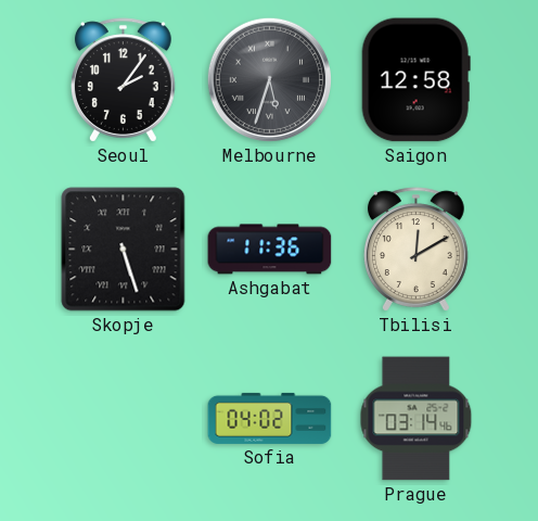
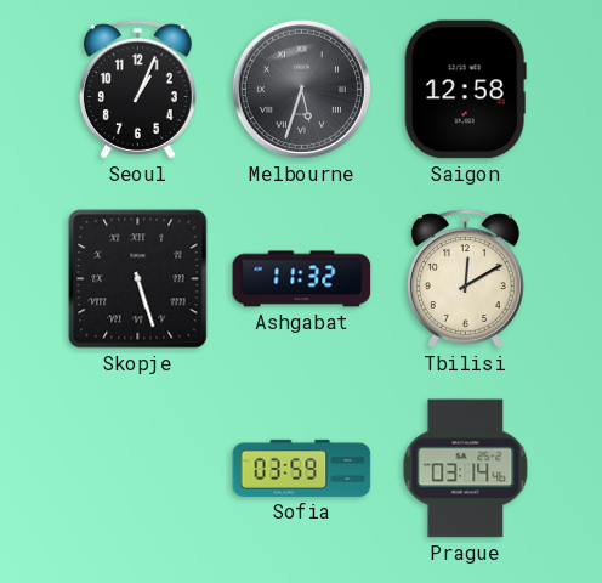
Seoul: 2:06 -> 1:04
Ashgabat: 11:36 -> 11:32
Sofia: 04:02 -> 03:59
